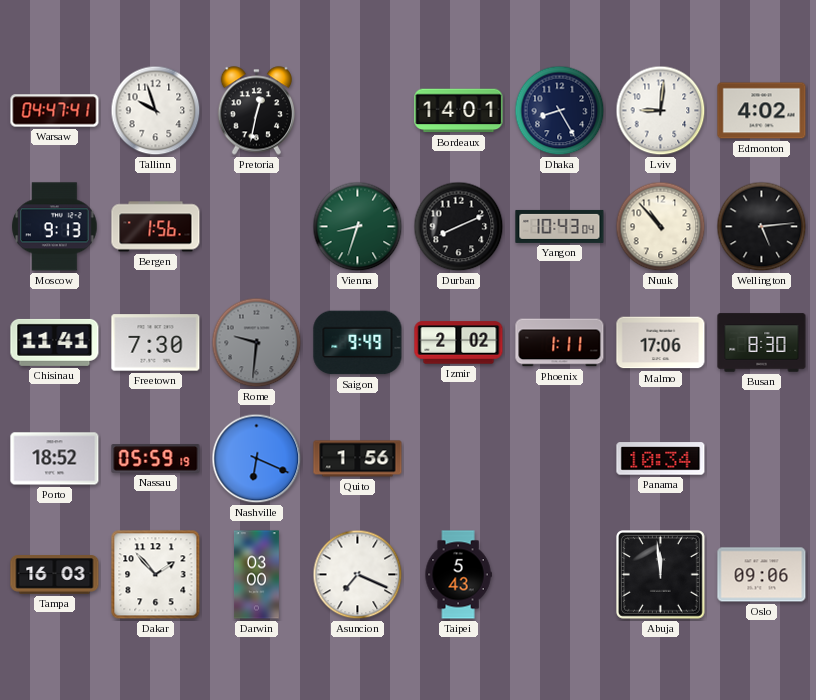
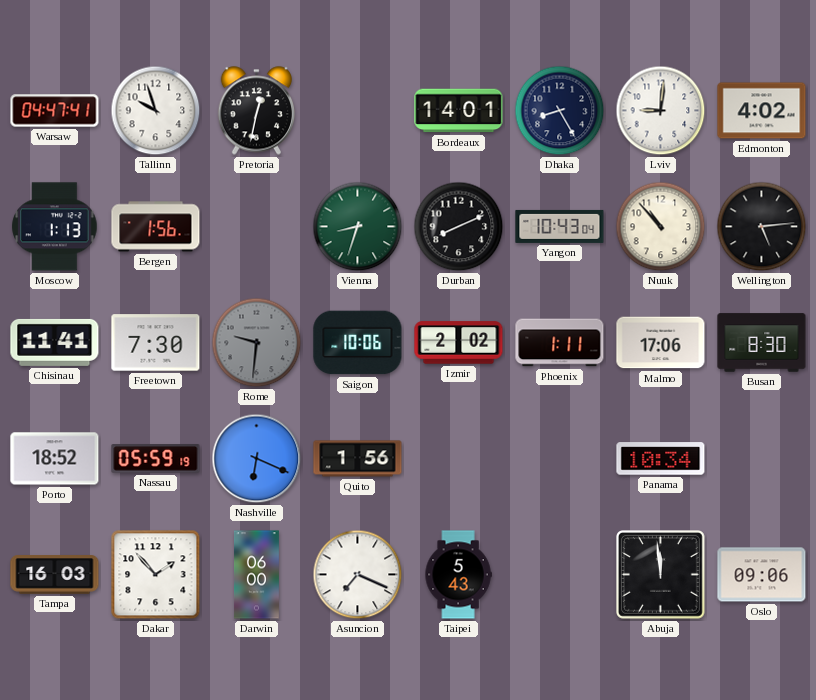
Moscow: 9:13 -> 1:13
Saigon: 9:49 -> 10:06
Darwin: 03:00 -> 06:00
